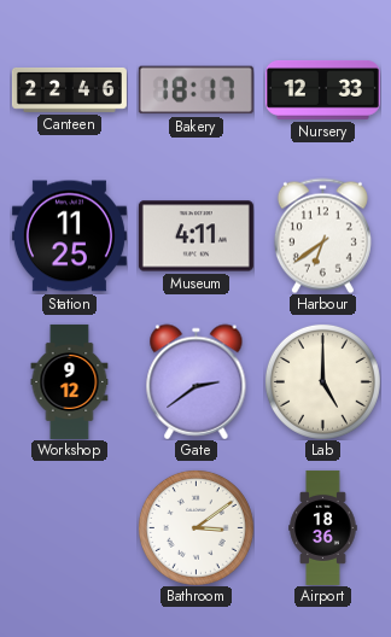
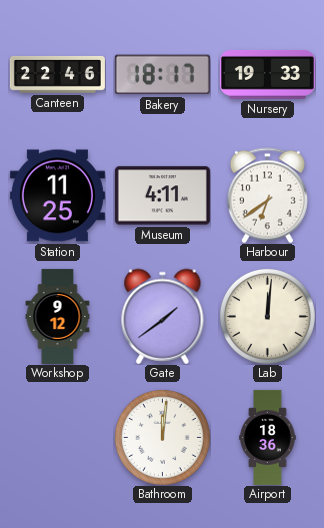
Nursery: 12:33 -> 19:33
Gate: 2:39 -> 1:39
Lab: 5:00 -> 12:01
Bathroom: 3:09 -> 12:01
